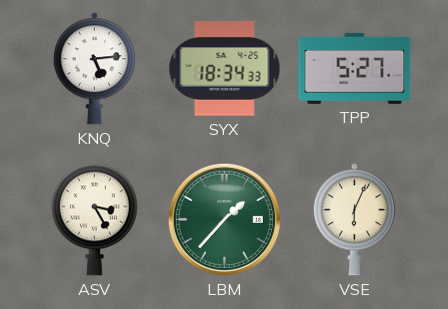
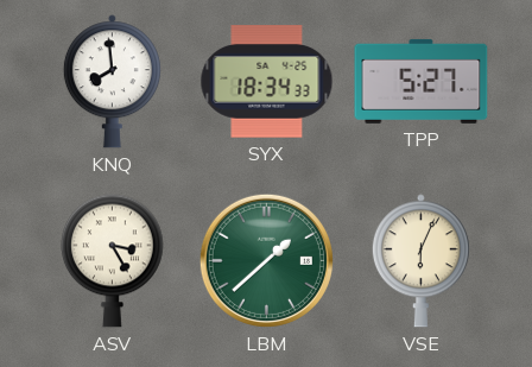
KNQ: 5:14 -> 7:59
LBM: 1:37 -> 1:38
